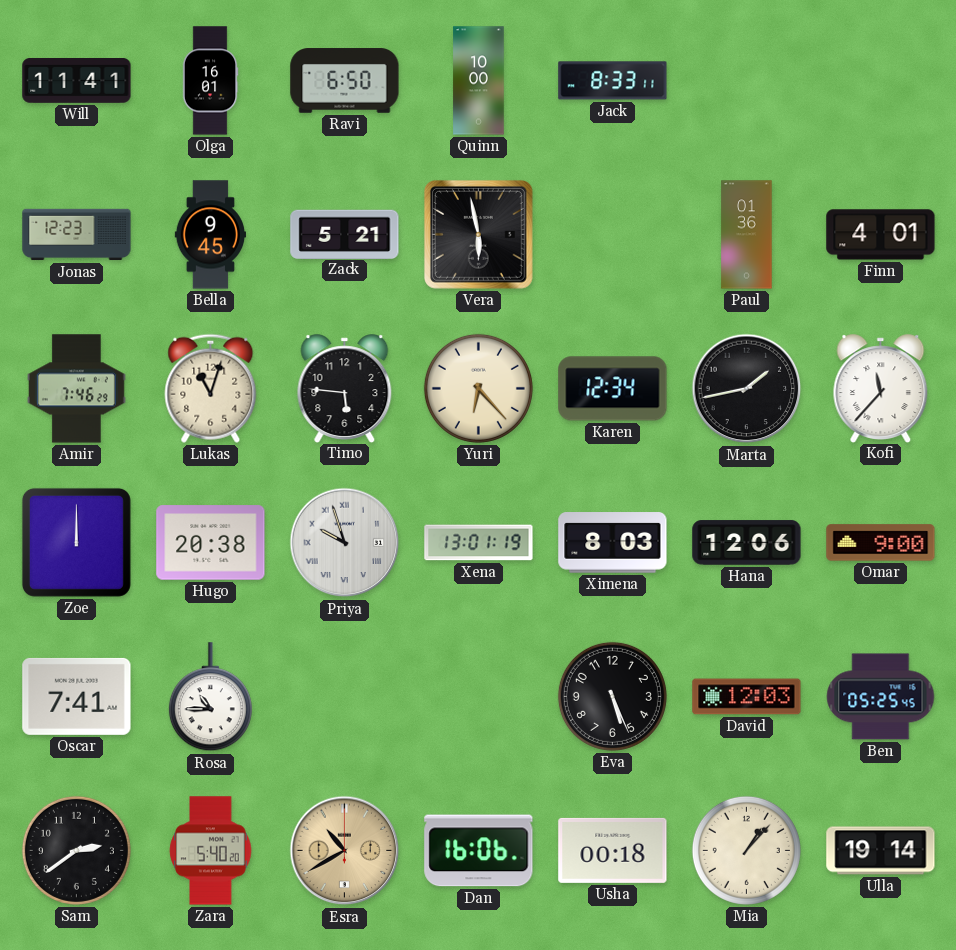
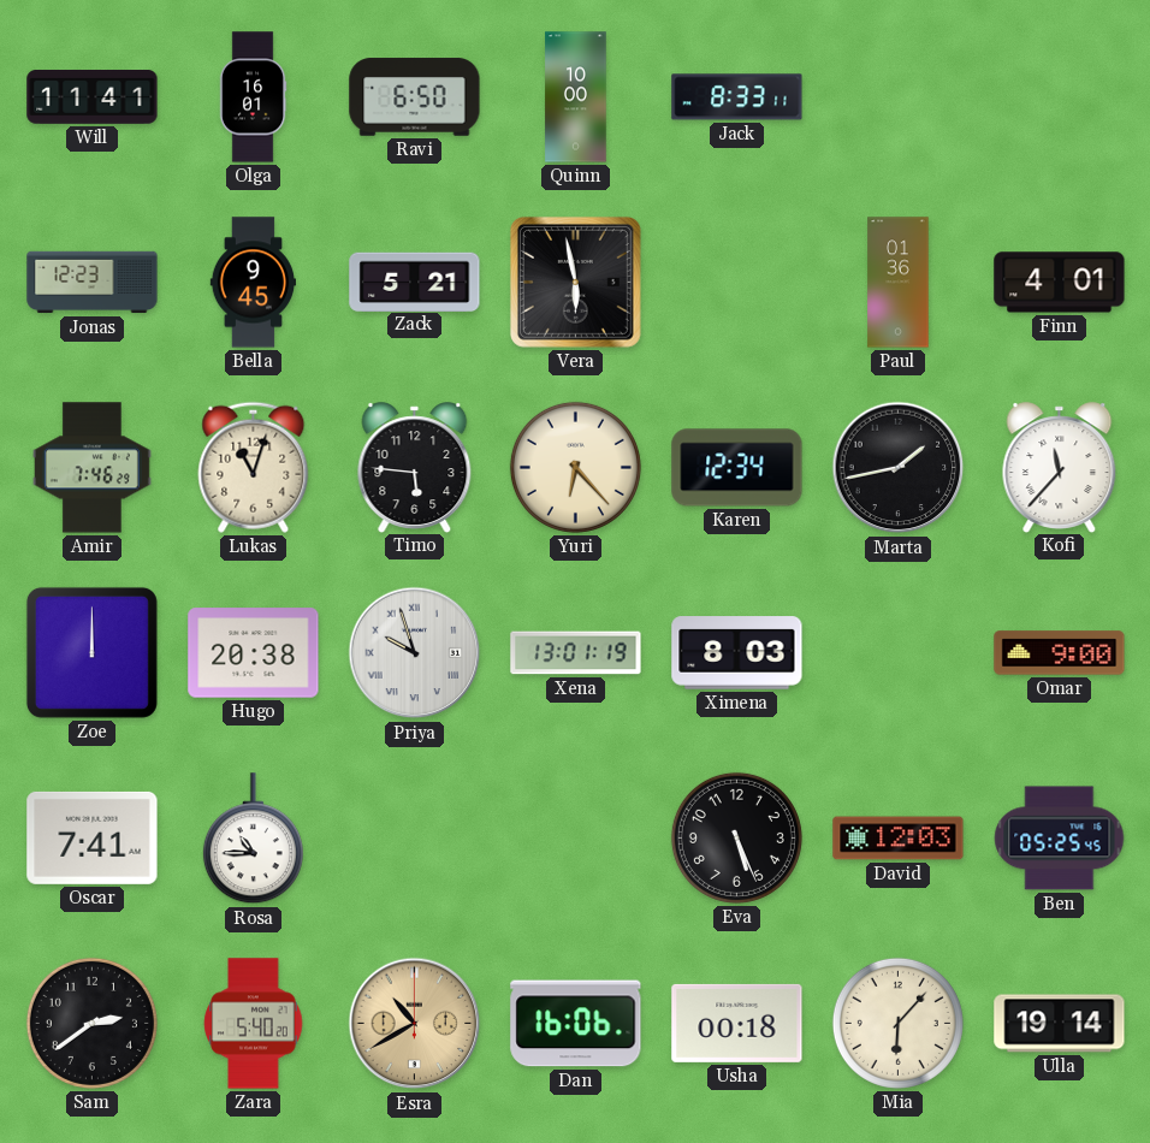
Hana: 12:06 -> none
Mia: 1:07 -> 6:07
